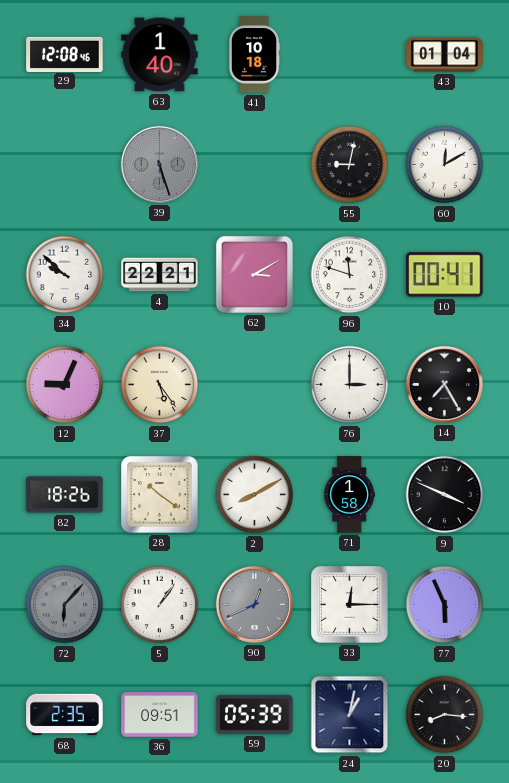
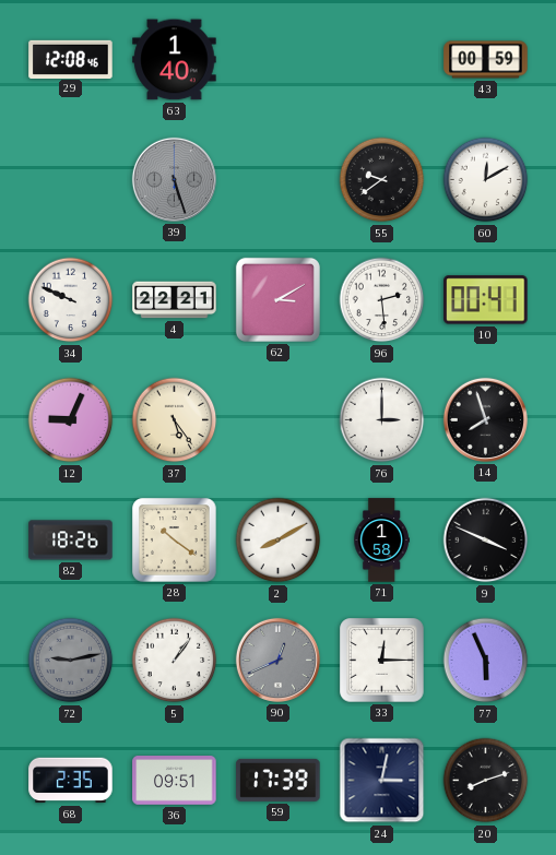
41: 10:18 -> none
43: 01:04 -> 00:59
55: 9:02 -> 9:39
34: 9:52 -> 9:49
96: 11:48 -> 2:29
14: 7:25 -> 7:57
72: 6:07 -> 9:13
59: 05:39 -> 17:39
24: 1:02 -> 3:02
20: 8:16 -> 8:12
